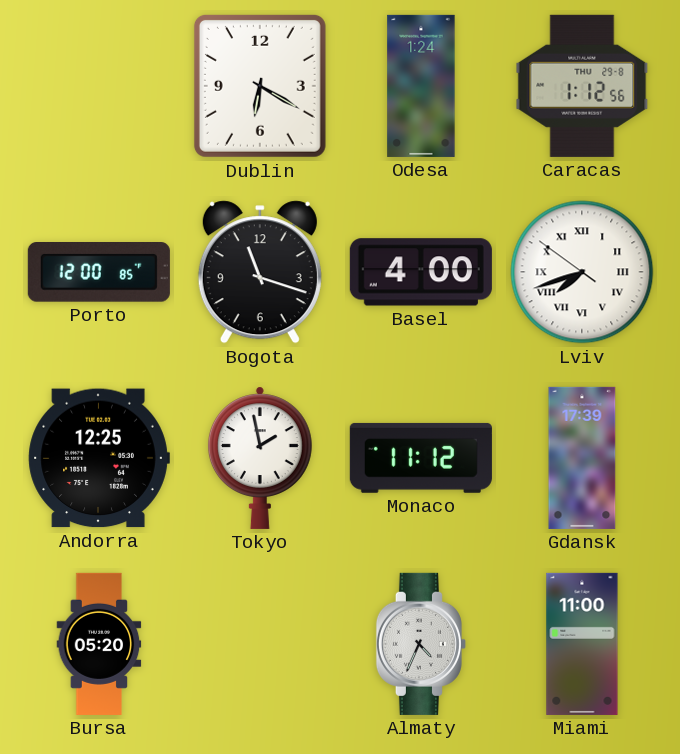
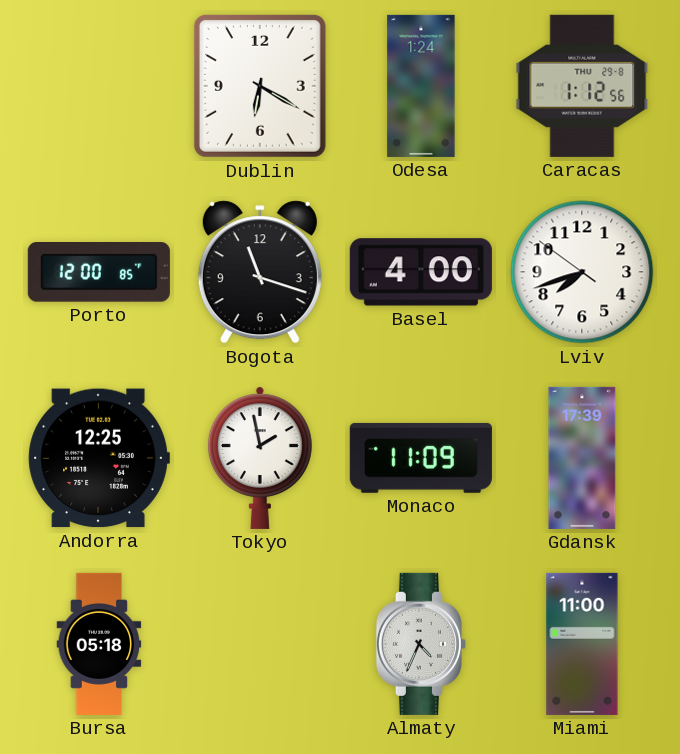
Lviv numerals: Roman -> Arabic
Monaco: 11:12 -> 11:09
Bursa: 05:20 -> 05:18
